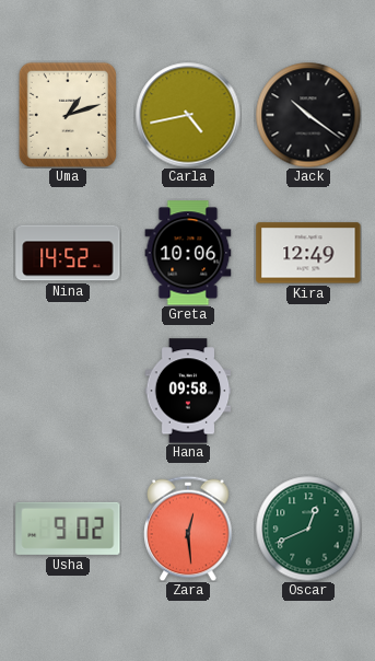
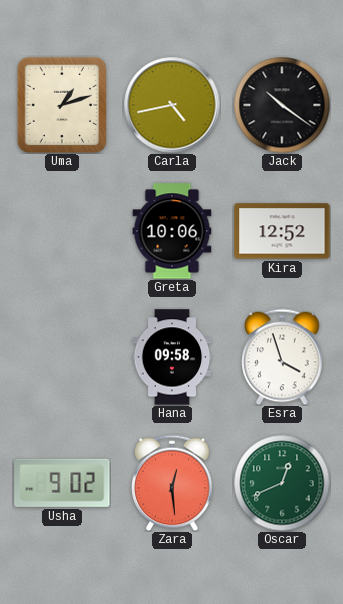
Nina: 14:52 -> none
Kira: 12:49 -> 12:52
Esra: none -> 3:57
